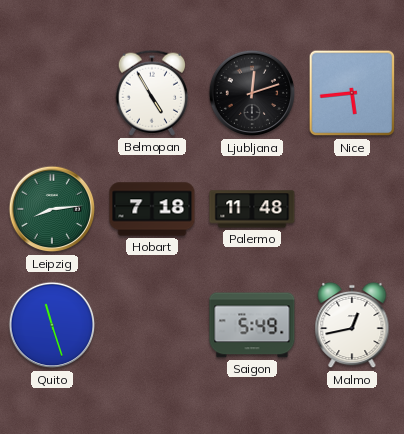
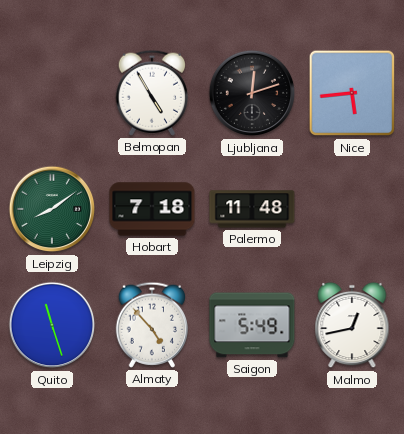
Leipzig: 8:14 -> 8:09
Almaty: none -> 4:53
